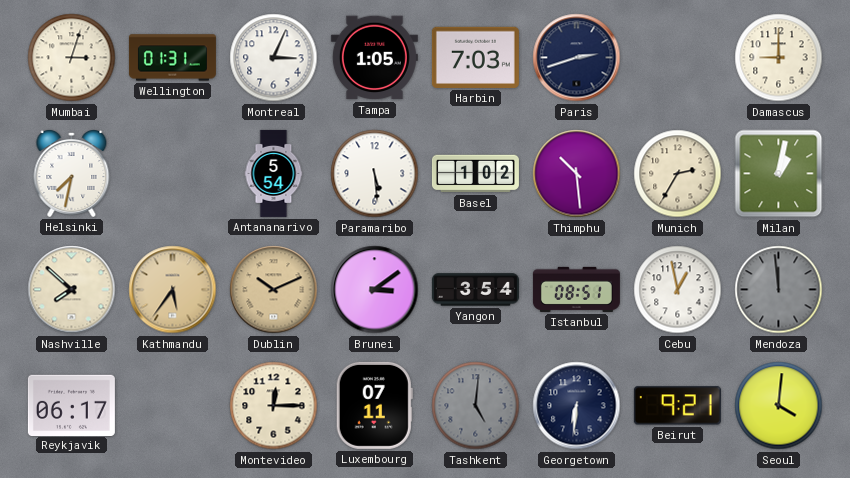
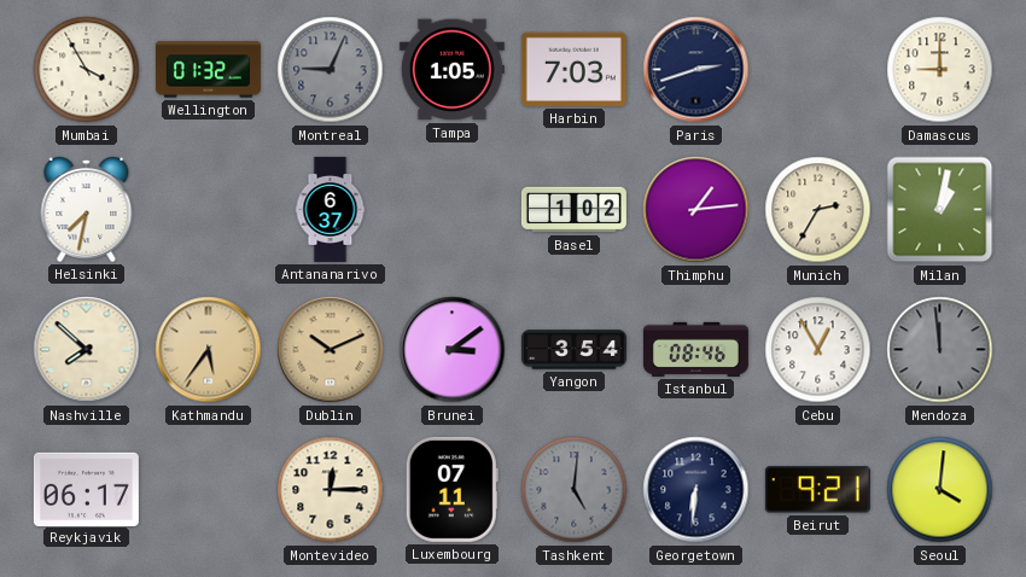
Mumbai: 3:03 -> 3:55
Wellington: 01:31 -> 01:32
Montreal: 3:04 -> 9:04
Montreal dial: white -> grey
Antananarivo: 5:54 -> 6:37
Paramaribo: 5:29 -> none
Thimphu: 10:29 -> 1:14
Istanbul: 08:51 -> 08:46
Cebu: 12:58 -> 12:55
